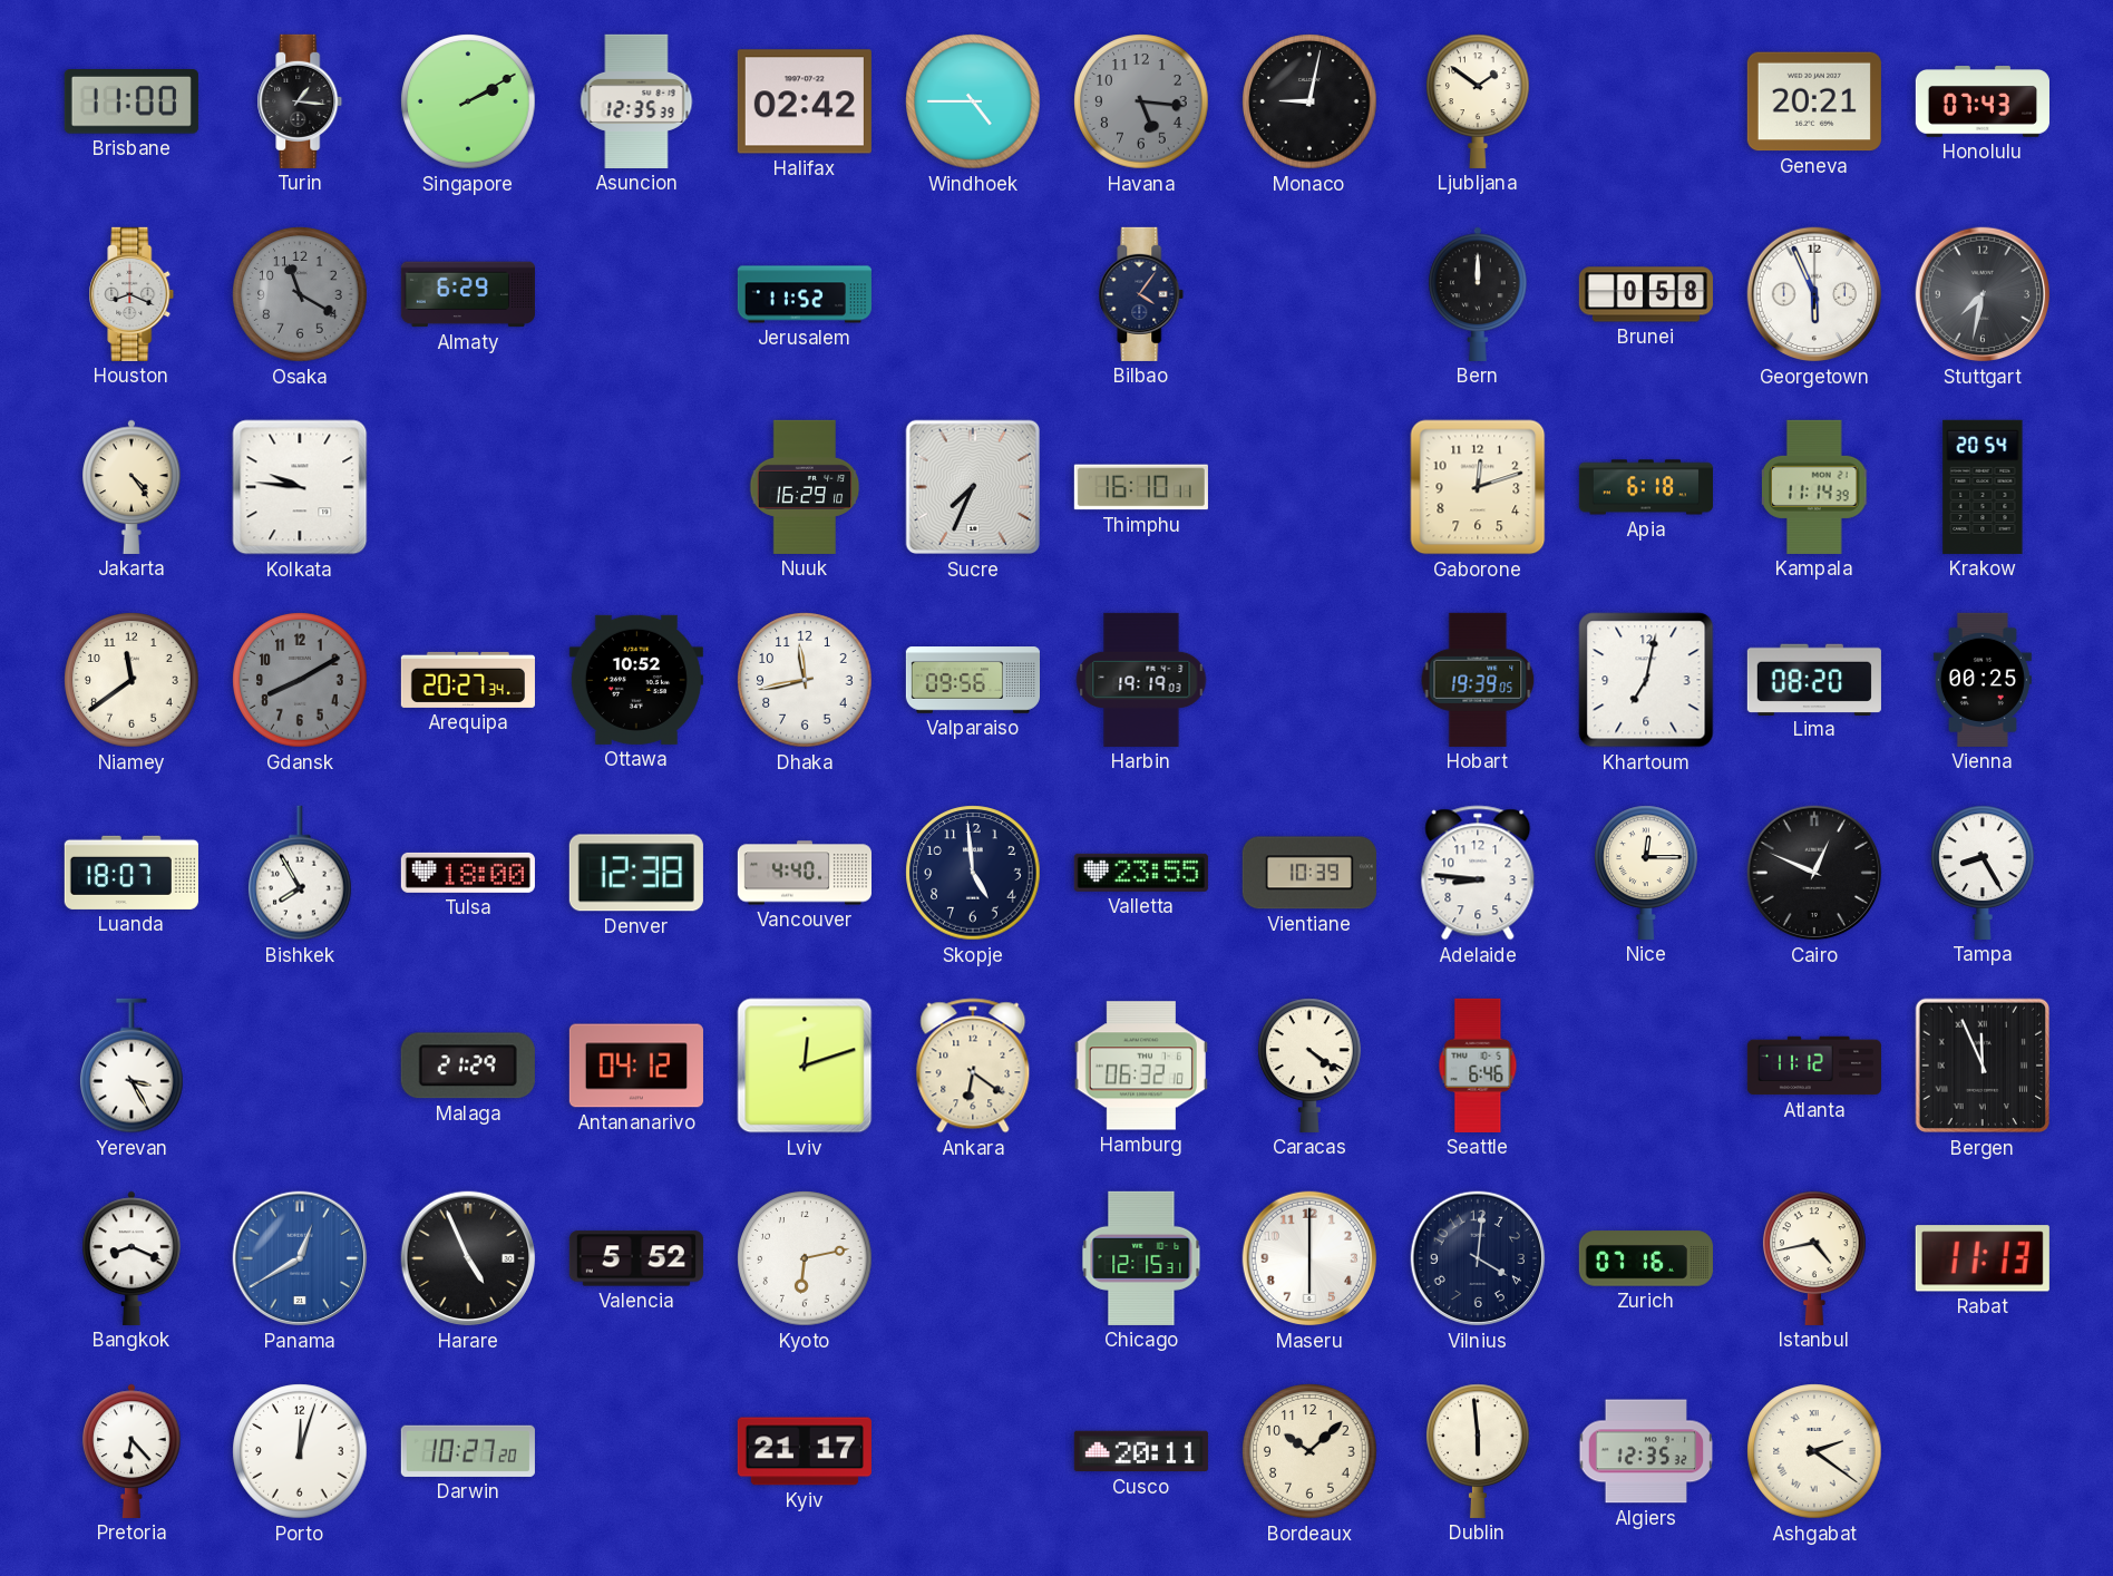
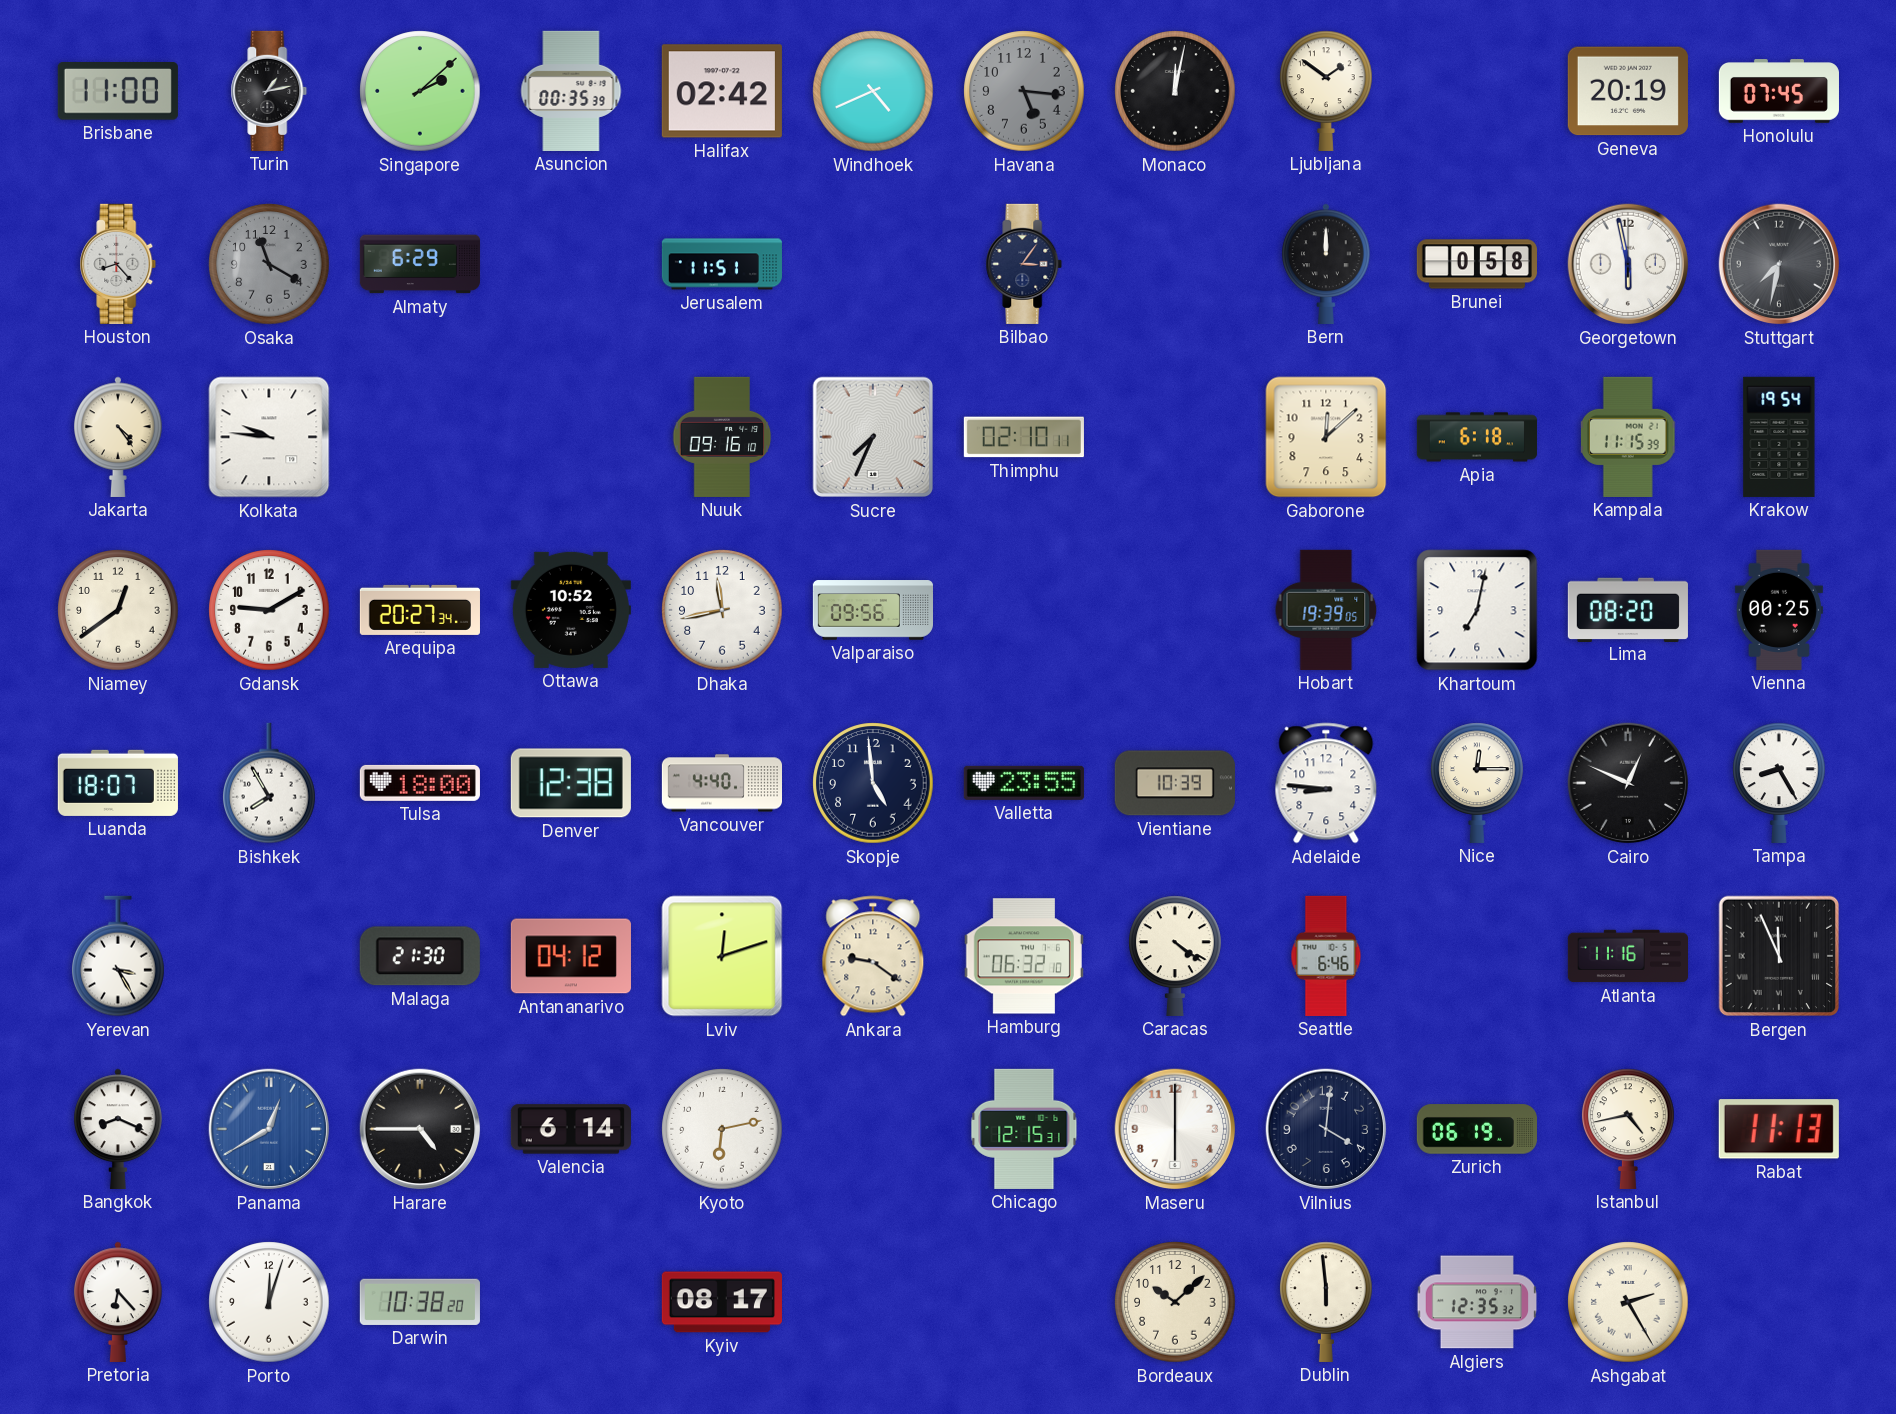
Turin: 1:16 -> 1:13
Singapore: 2:10 -> 2:08
Asuncion: 12:35 -> 00:35
Windhoek: 4:45 -> 4:41
Monaco: 9:02 -> 12:02
Geneva: 20:21 -> 20:19
Honolulu: 07:43 -> 07:45
Houston: 8:19 -> 8:23
Jerusalem: 11:52 -> 11:51
Bilbao: 4:06 -> 3:06
Georgetown: 5:56 -> 5:58
Nuuk: 16:29 -> 09:16
Thimphu: 16:10 -> 02:10
Gaborone: 12:12 -> 12:08
Kampala: 11:14 -> 11:15
Krakow: 20:54 -> 19:54
Niamey: 11:39 -> 12:39
Gdansk: 8:10 -> 9:10
Gdansk dial: grey -> white
Harbin: 19:19 -> none
Malaga: 21:29 -> 21:30
Ankara: 6:21 -> 9:21
Atlanta: 11:12 -> 11:16
Harare: 4:56 -> 4:45
Valencia: 5:52 -> 6:14
Zurich: 07:16 -> 06:19
Darwin: 10:27 -> 10:38
Kyiv: 21:17 -> 08:17
Cusco: 20:11 -> none
Ashgabat: 2:21 -> 2:25
